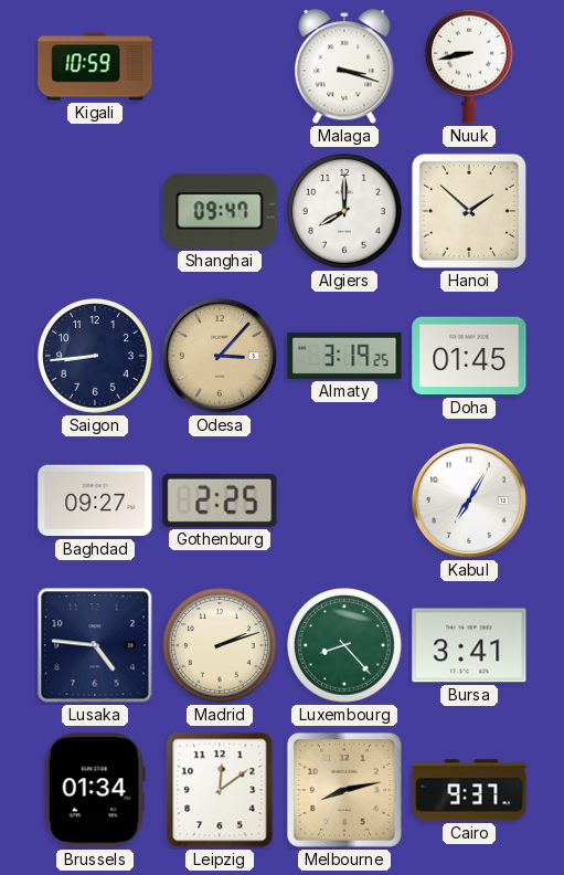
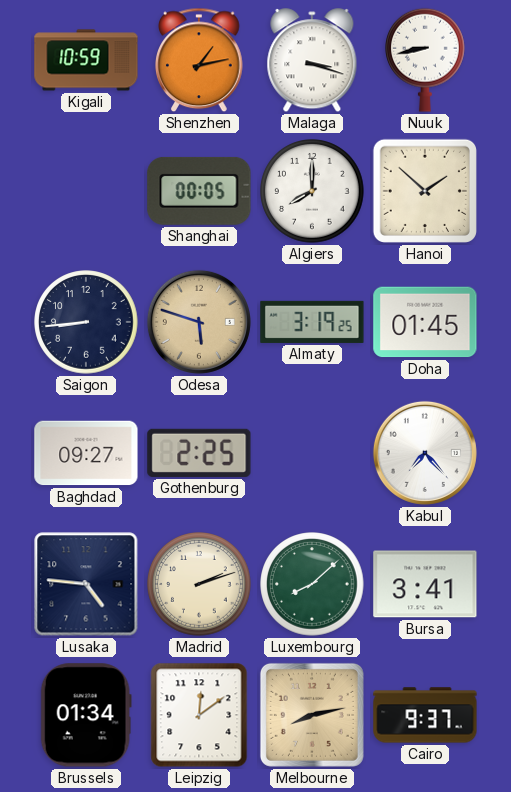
Shenzhen: none -> 1:13
Shanghai: 09:47 -> 00:05
Odesa: 3:07 -> 5:48
Kabul: 7:05 -> 7:23
Luxembourg: 8:23 -> 8:08
